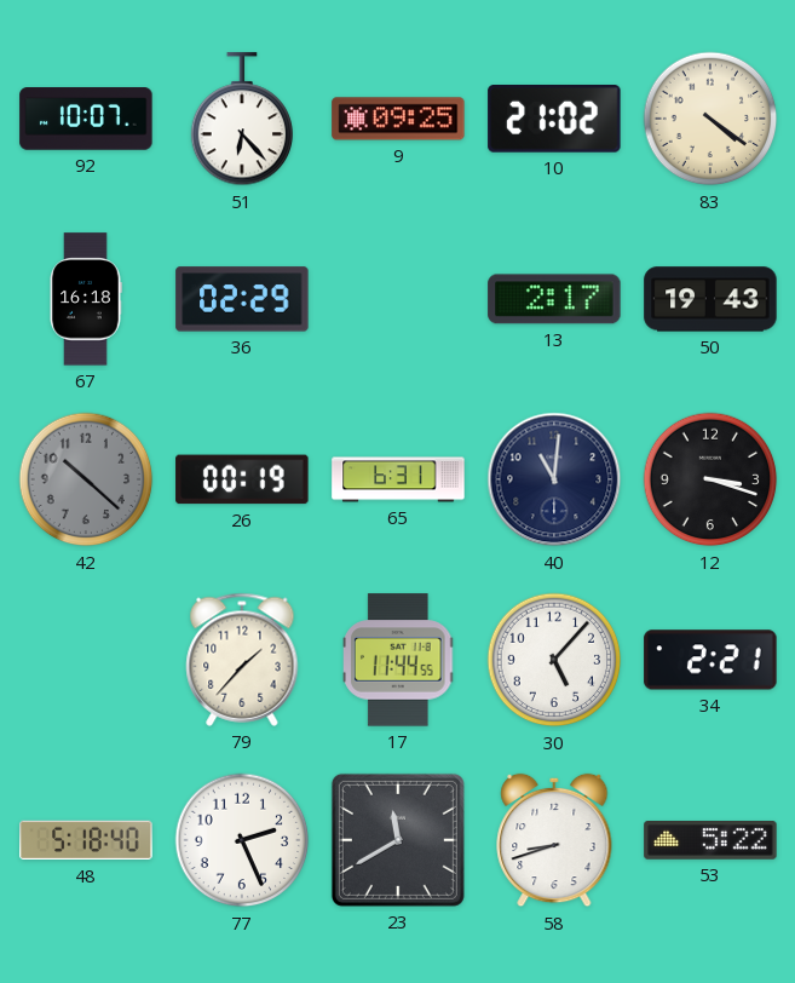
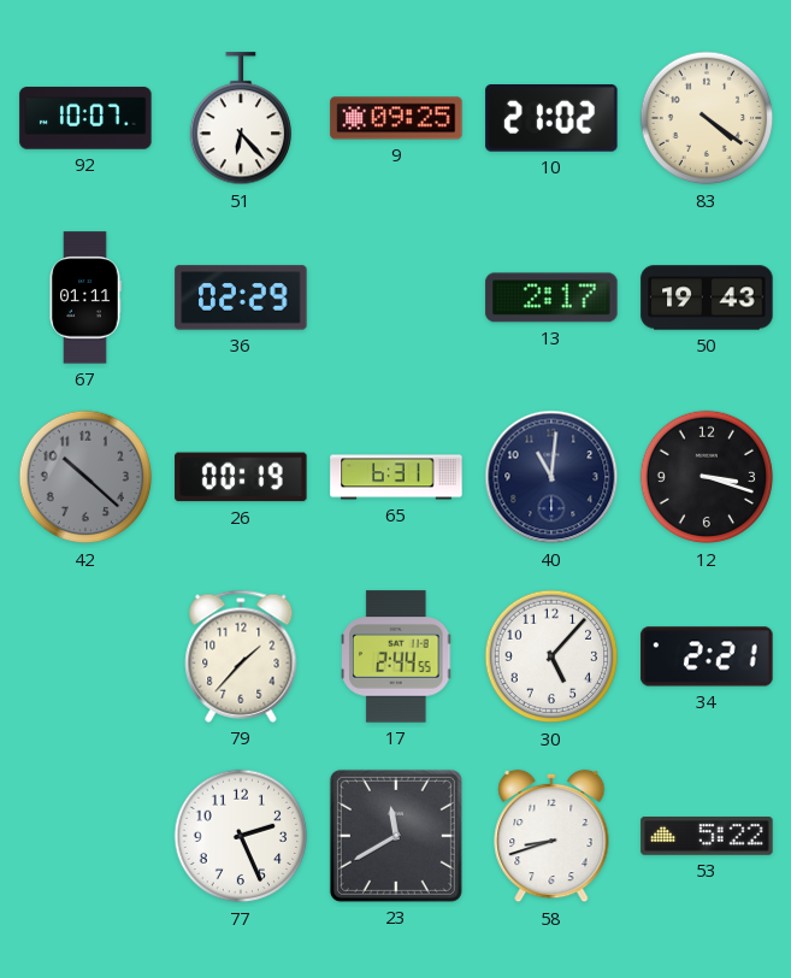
67: 16:18 -> 01:11
17: 11:44 -> 2:44
48: 5:18 -> none
